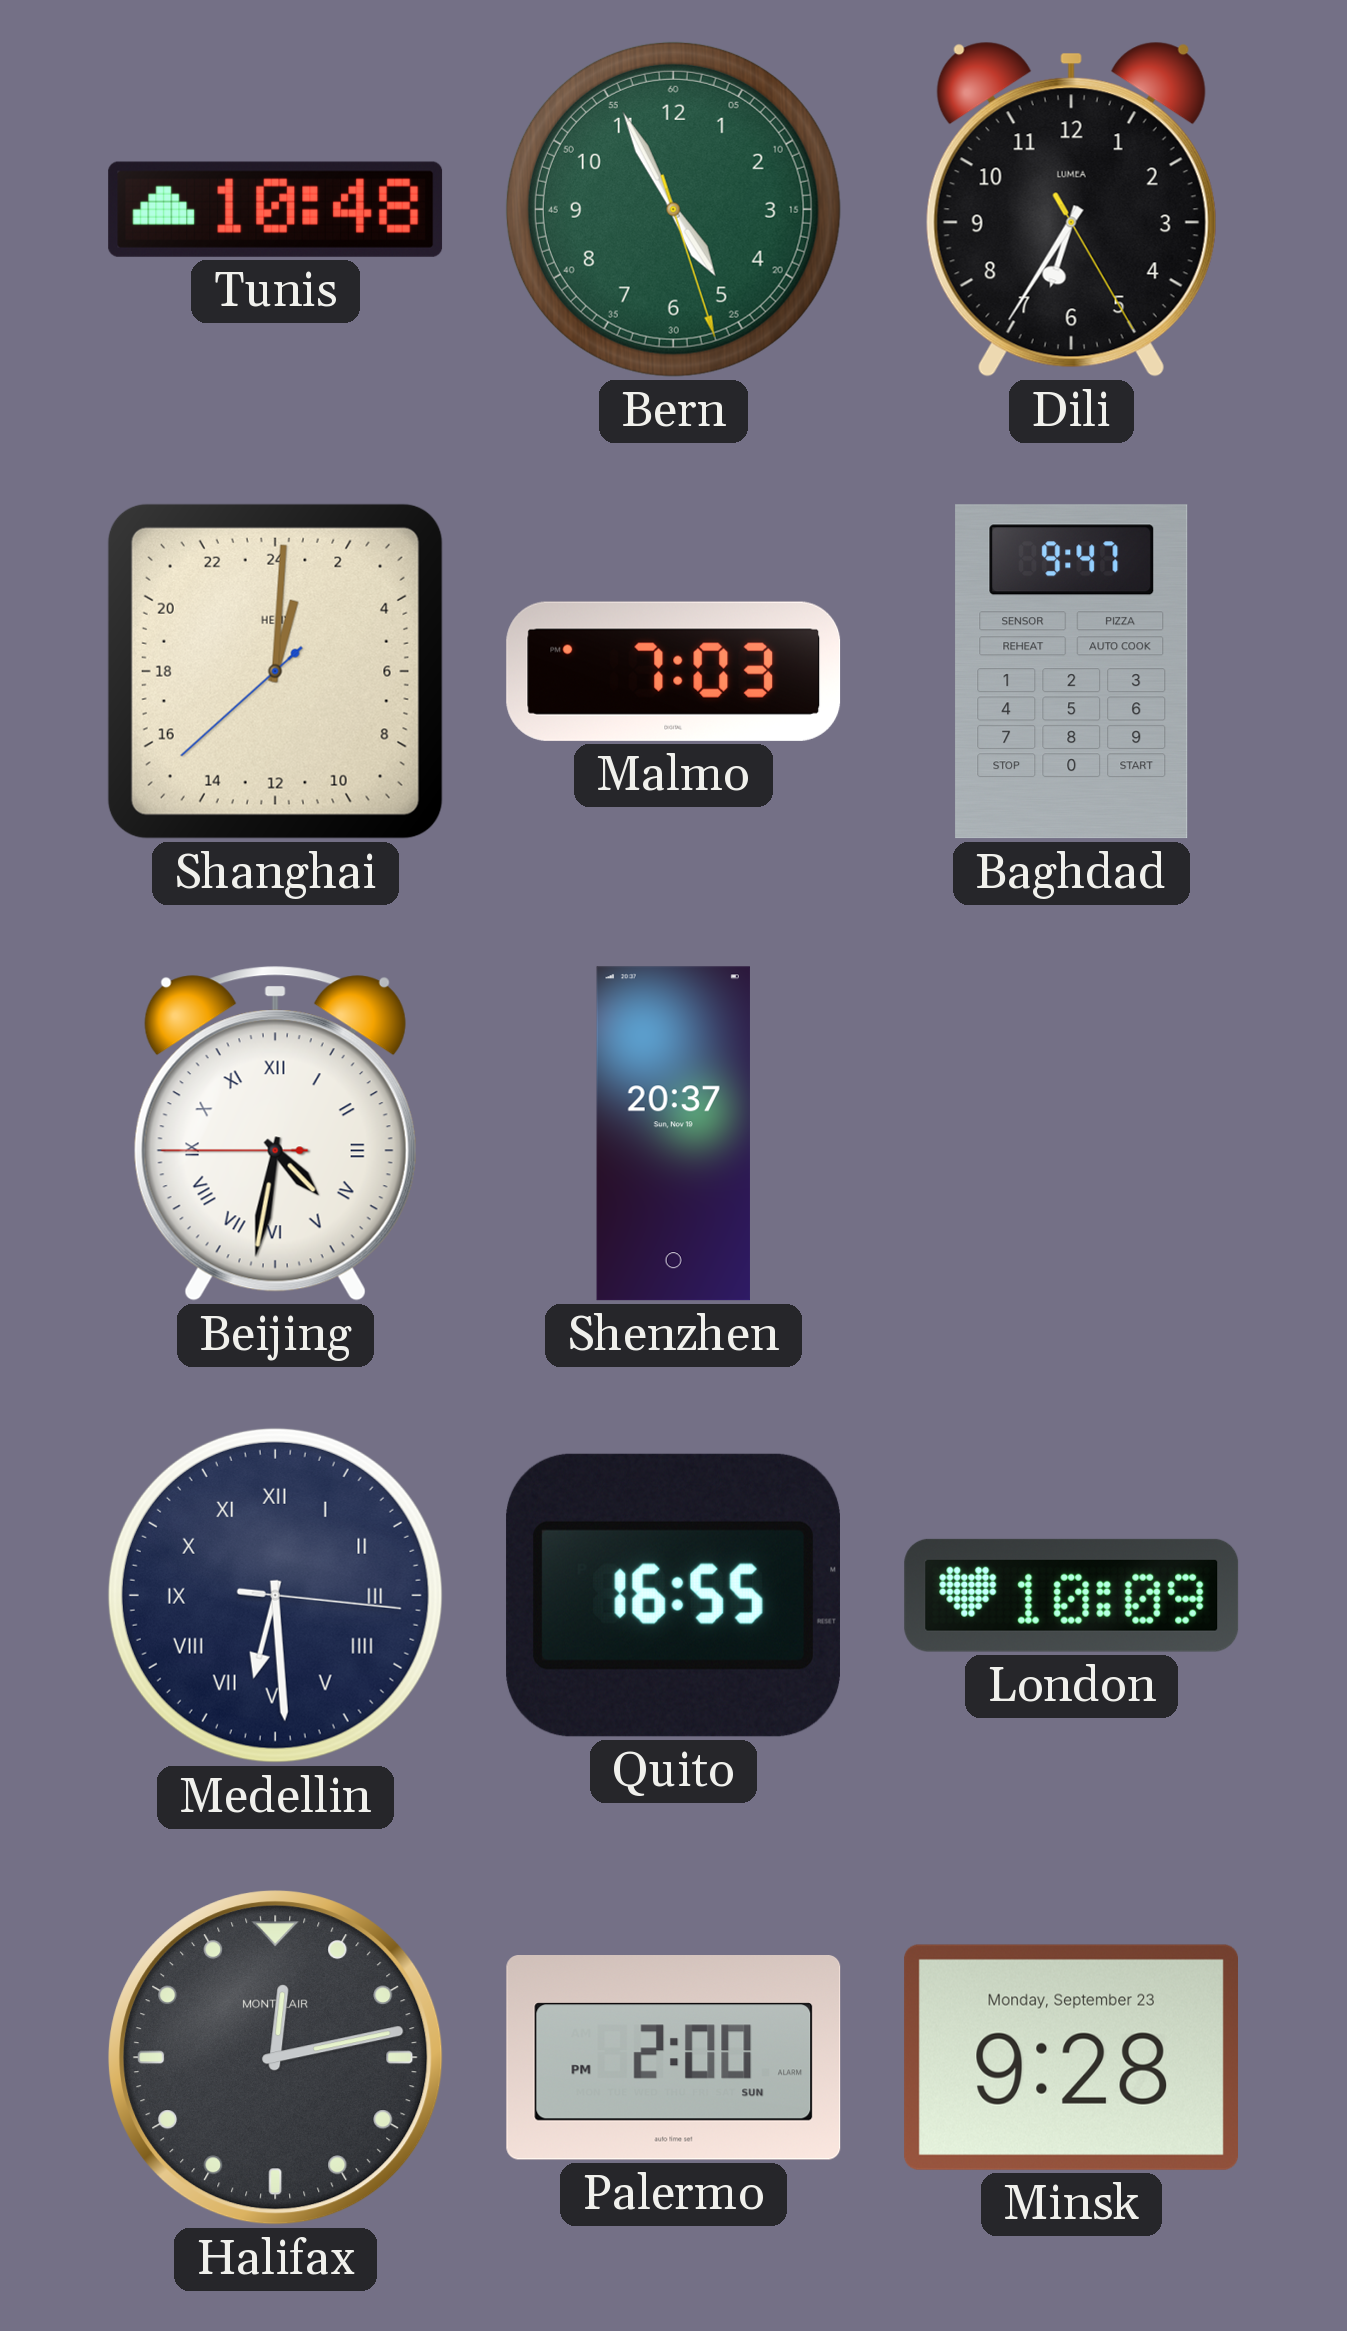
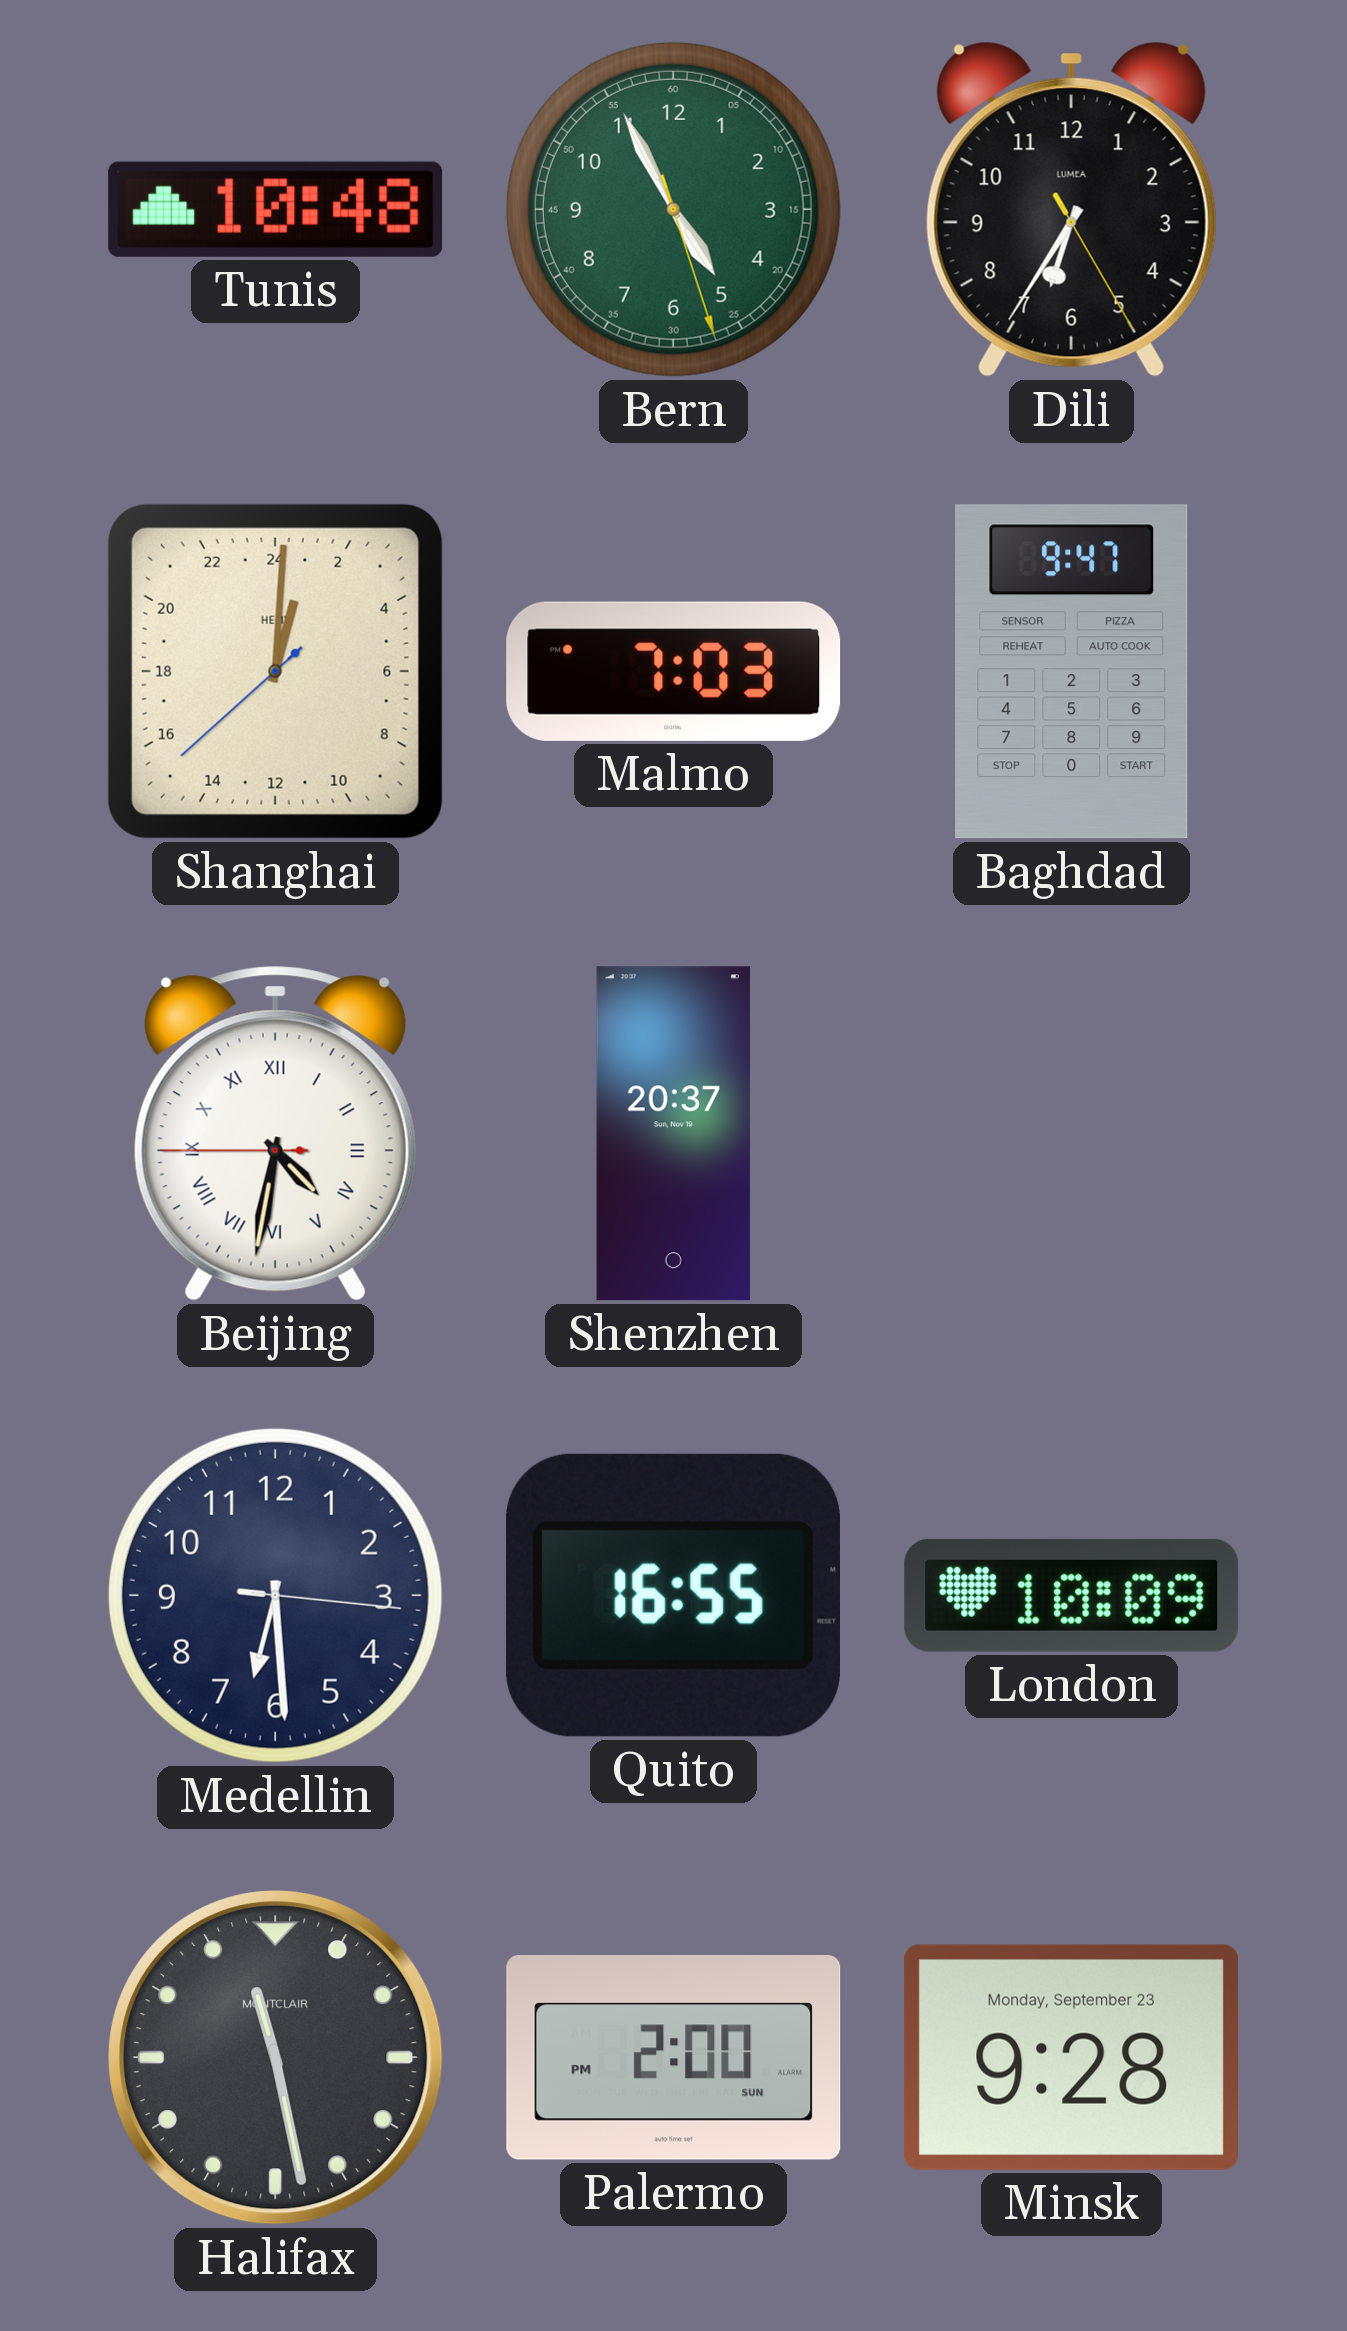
Medellin numerals: Roman -> Arabic
Halifax: 12:13 -> 11:28
